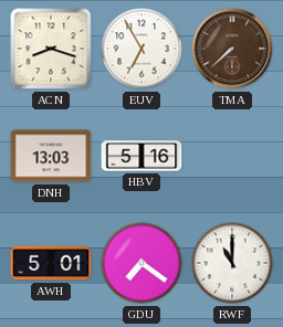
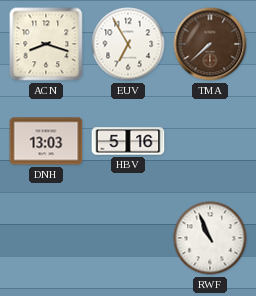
AWH: 5:01 -> none
GDU: 7:21 -> none
RWF: 11:00 -> 10:56
